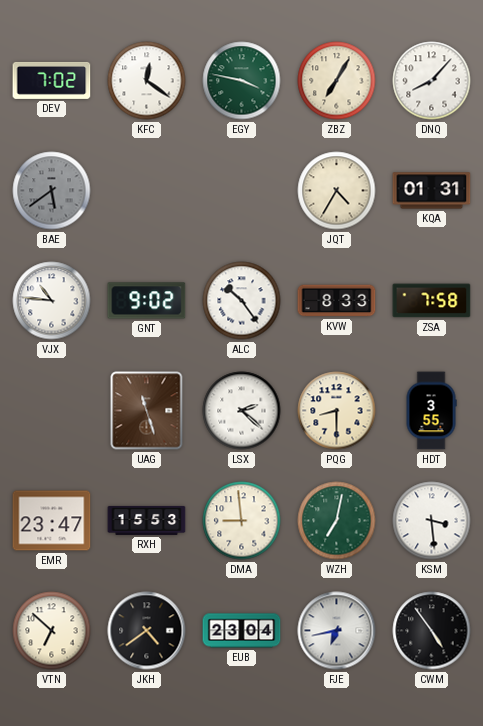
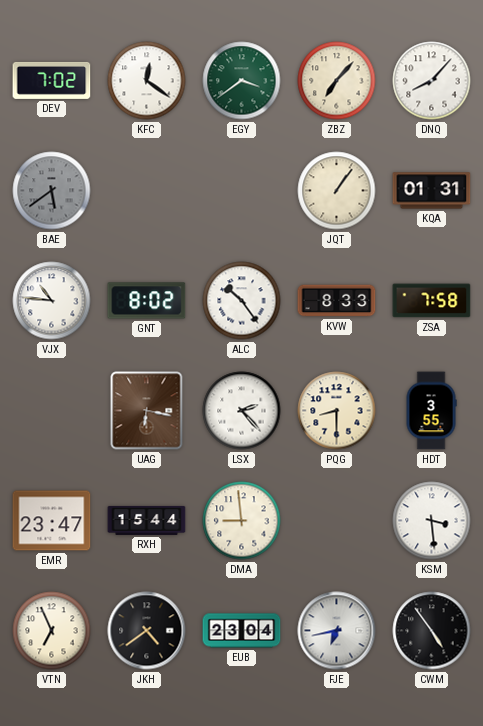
EGY: 3:47 -> 3:39
ZBZ: 7:05 -> 7:07
JQT: 4:35 -> 1:06
GNT: 9:02 -> 8:02
UAG: 11:27 -> 6:17
LSX: 2:22 -> 2:23
RXH: 15:53 -> 15:44
WZH: 7:02 -> none
VTN: 6:52 -> 6:56
